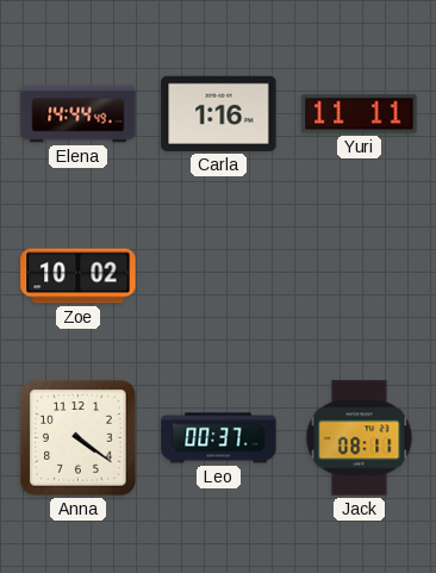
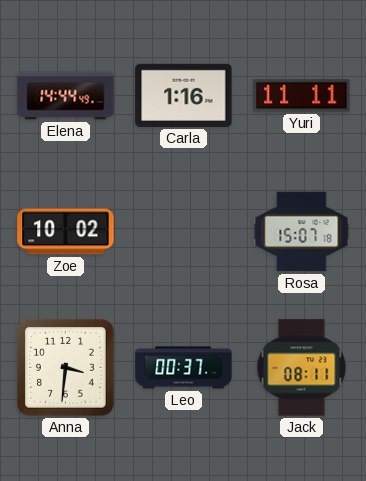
Rosa: none -> 15:07
Anna: 4:21 -> 3:31
